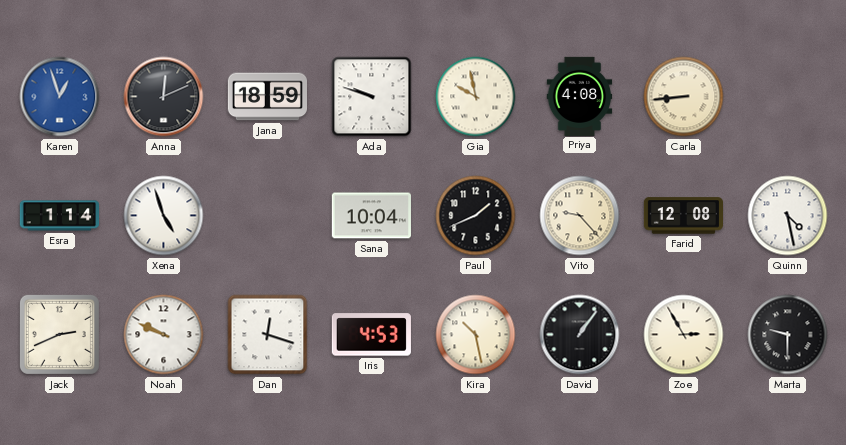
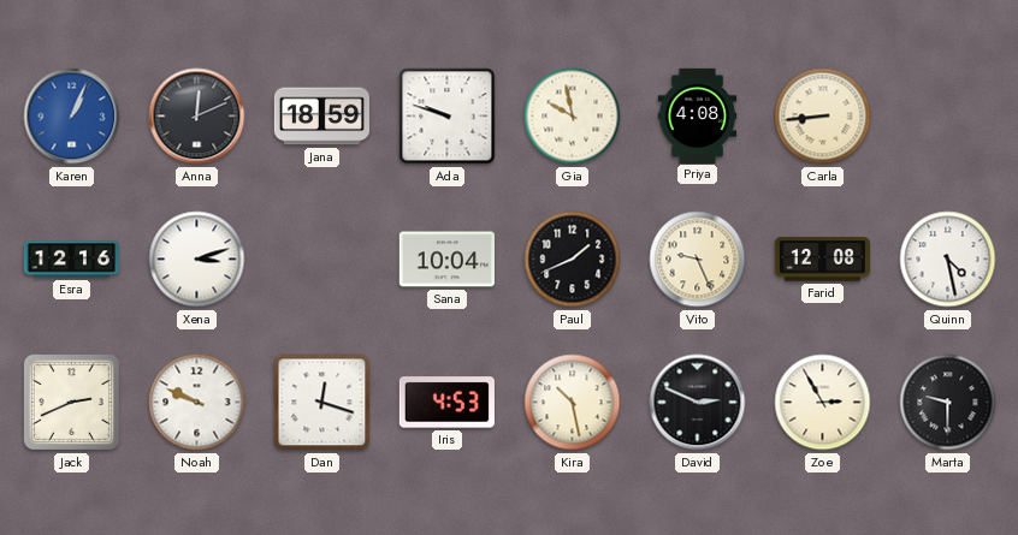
Karen: 12:57 -> 1:04
Esra: 1:14 -> 12:16
Xena: 4:57 -> 3:12
Vito: 9:23 -> 9:26
David: 1:06 -> 2:49
